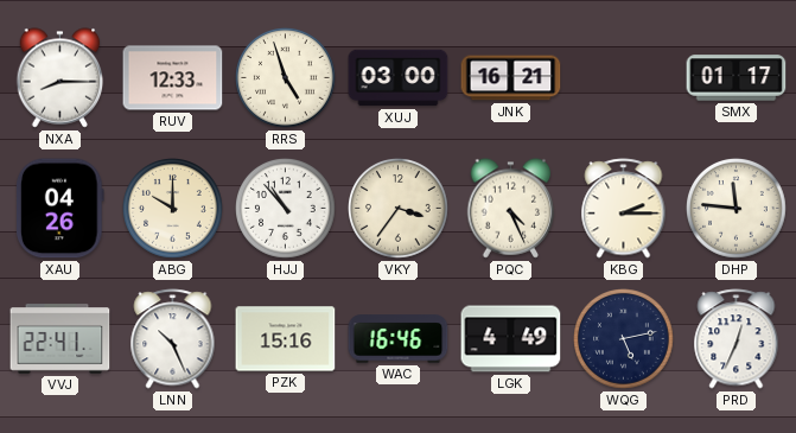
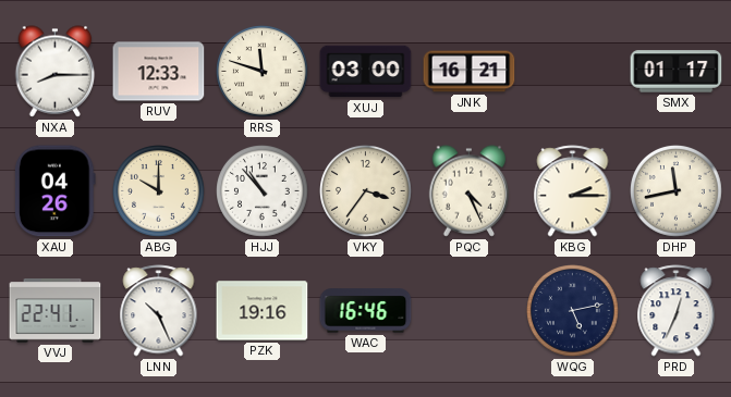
RRS: 4:57 -> 11:48
DHP: 11:46 -> 11:43
PZK: 15:16 -> 19:16
LGK: 4:49 -> none
